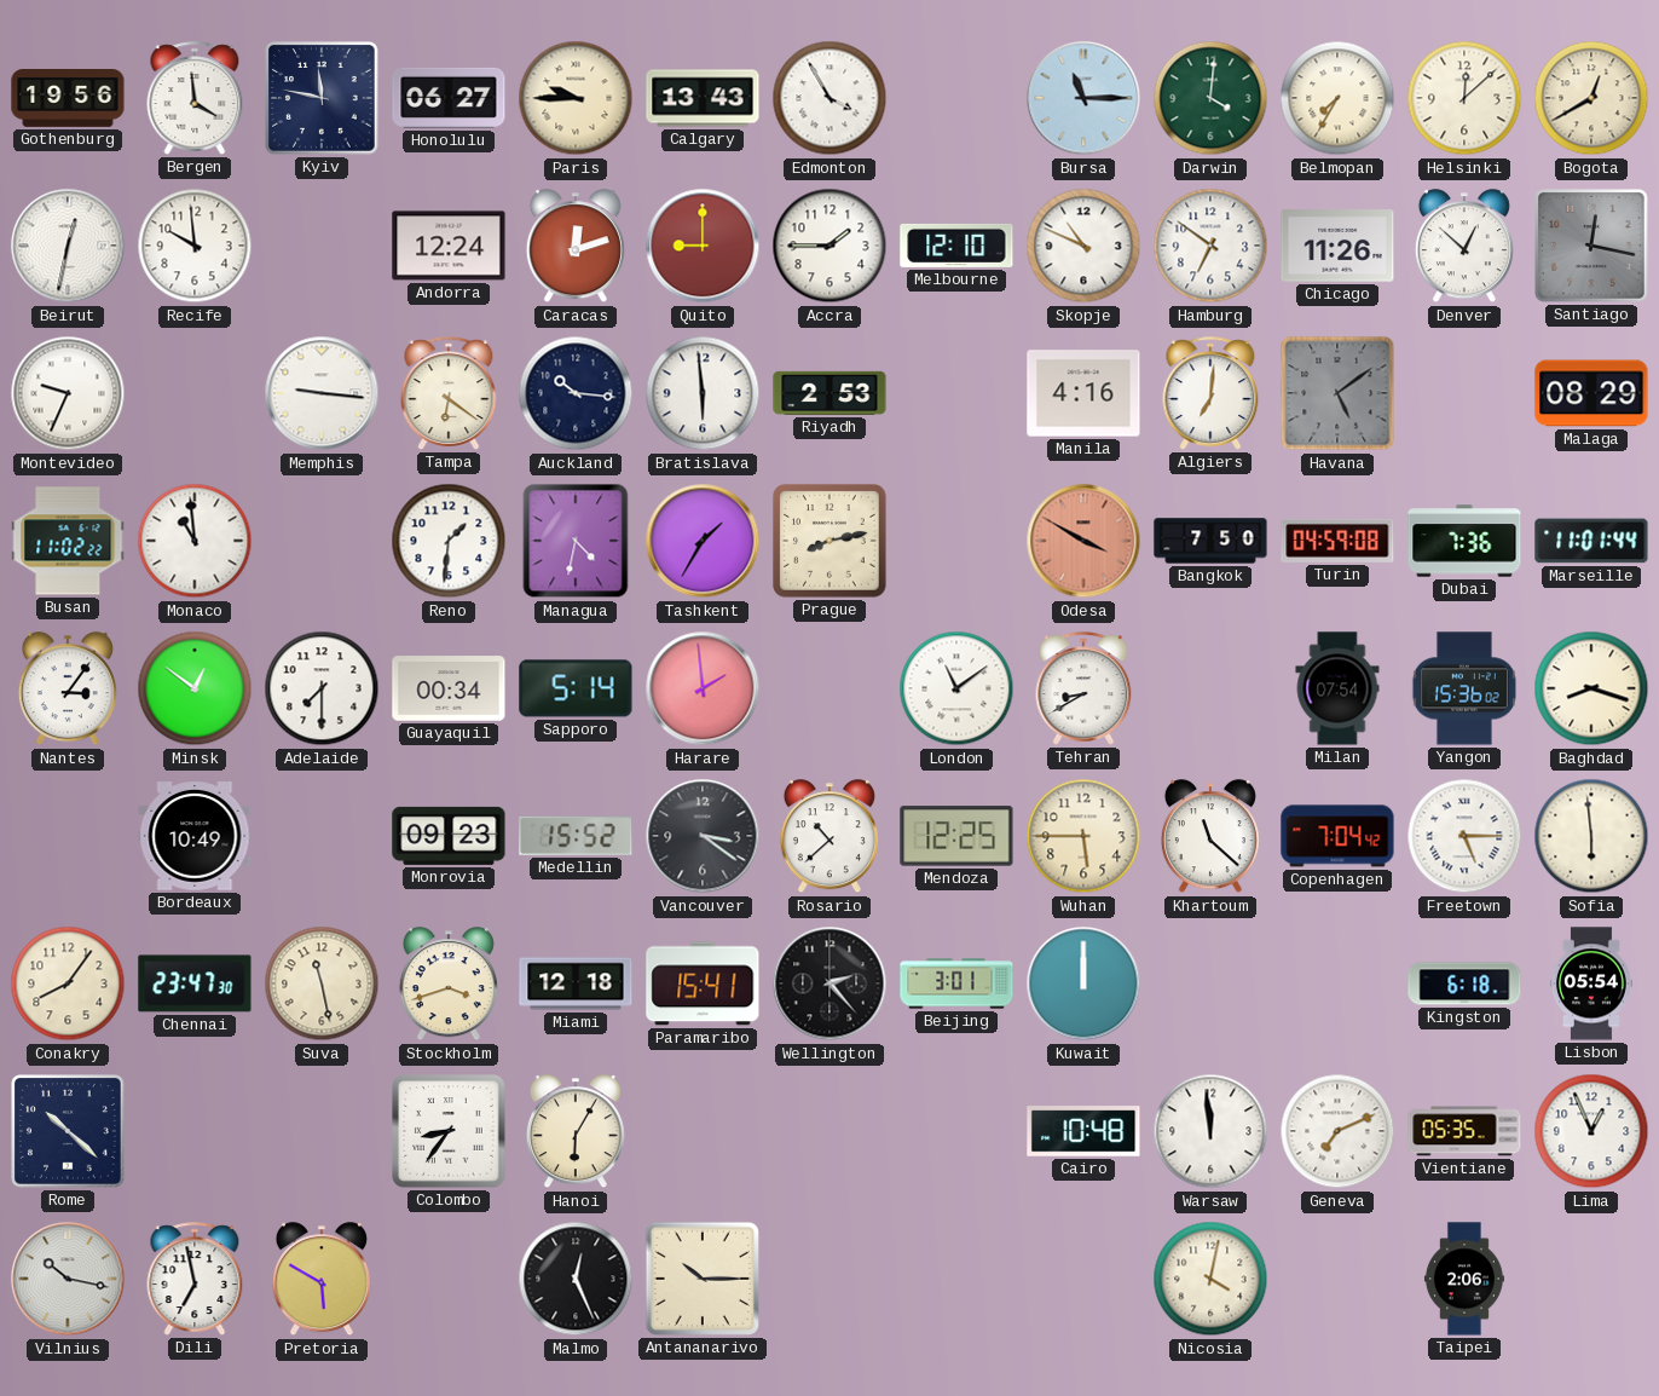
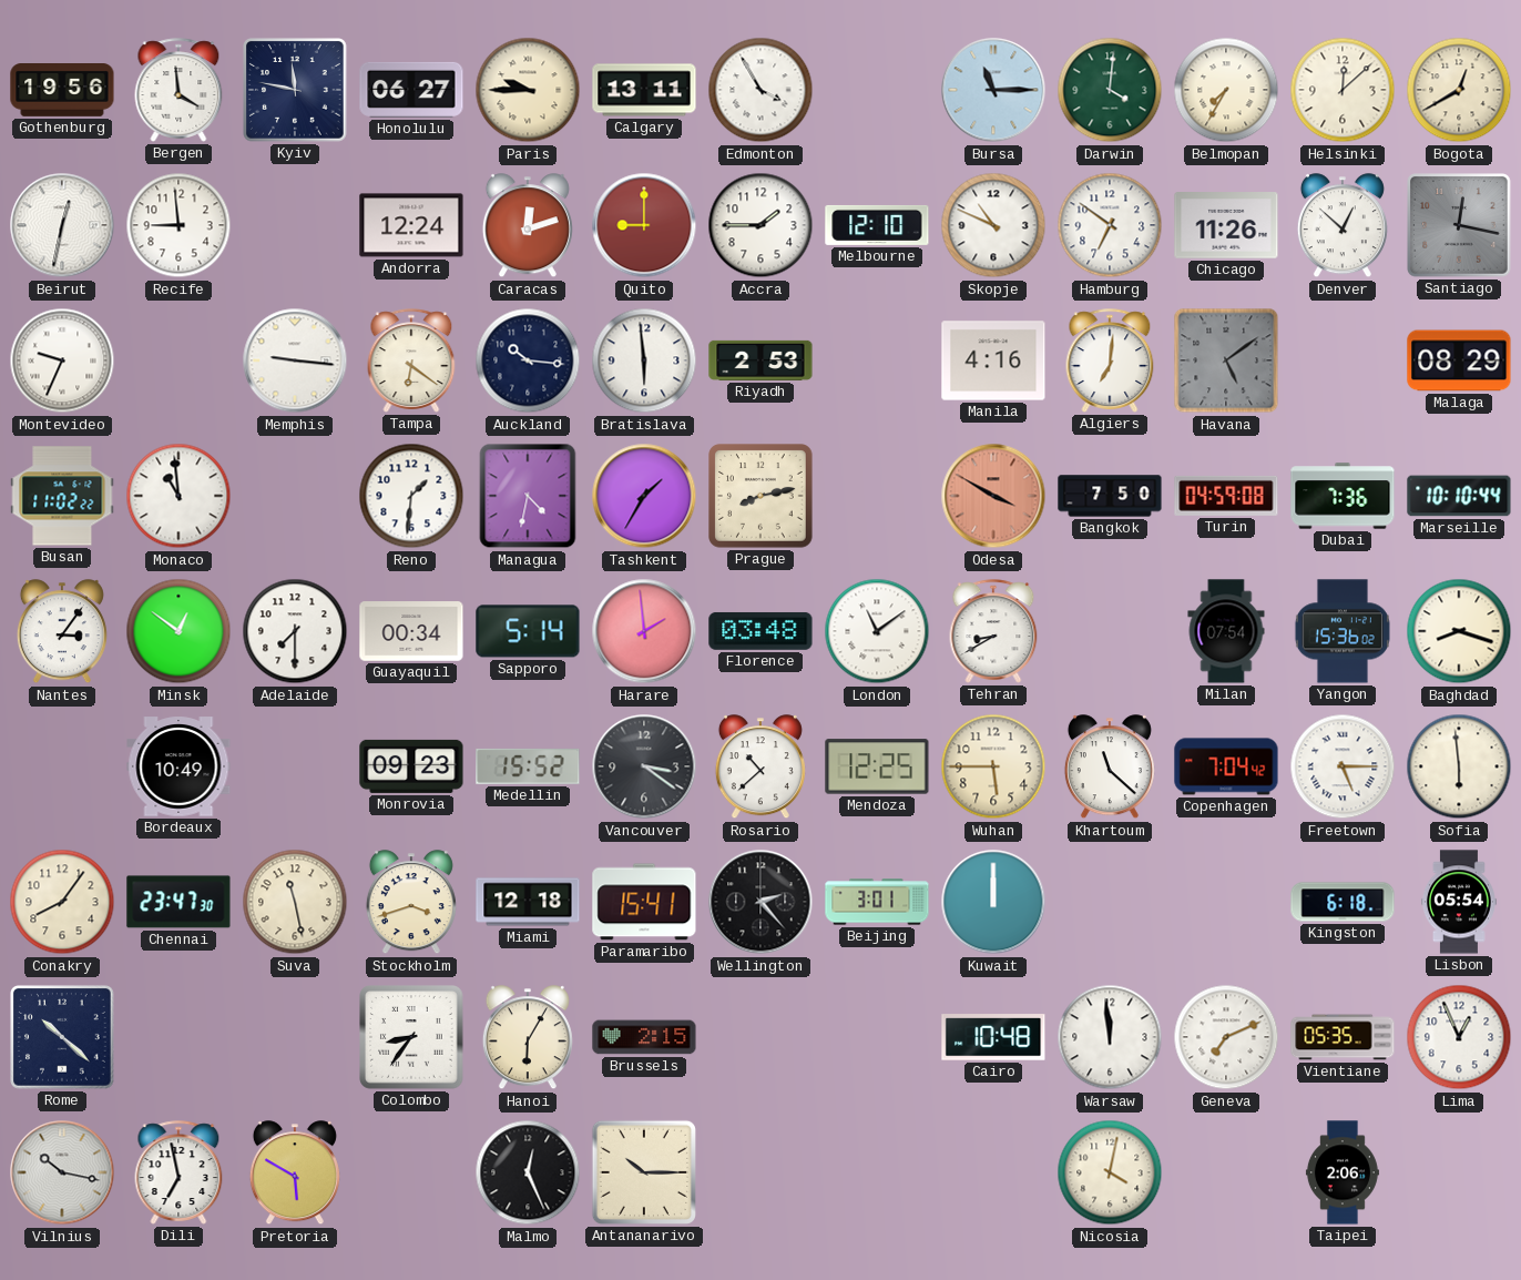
Calgary: 13:43 -> 13:11
Recife: 9:59 -> 8:59
Marseille: 11:01 -> 10:10
Florence: none -> 03:48
Brussels: none -> 2:15
